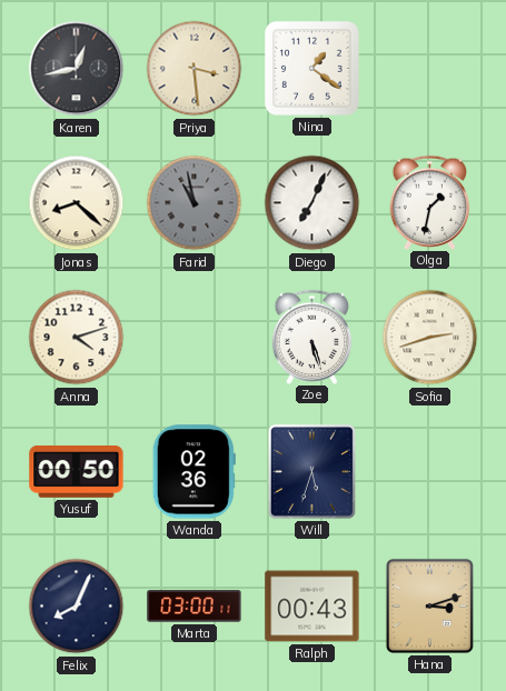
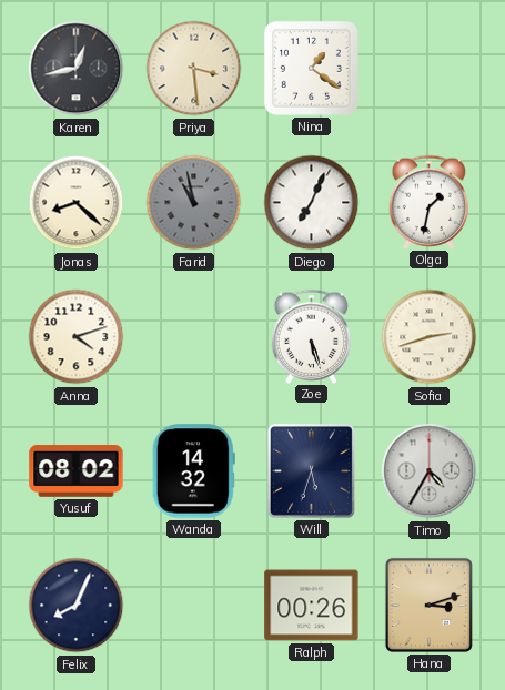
Yusuf: 00:50 -> 08:02
Wanda: 02:36 -> 14:32
Timo: none -> 4:35
Marta: 03:00 -> none
Ralph: 00:43 -> 00:26
